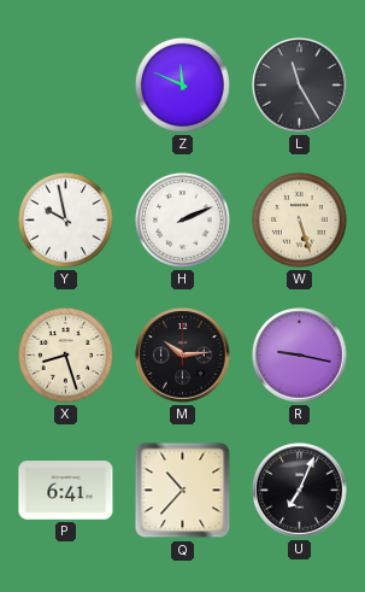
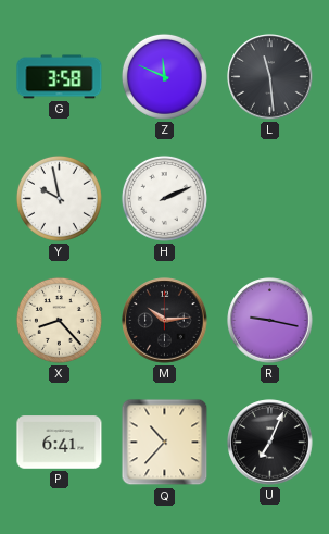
G: none -> 3:58
L: 11:25 -> 11:29
W: 5:27 -> none
X: 8:27 -> 8:23
